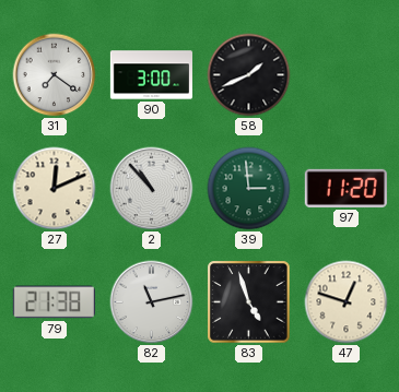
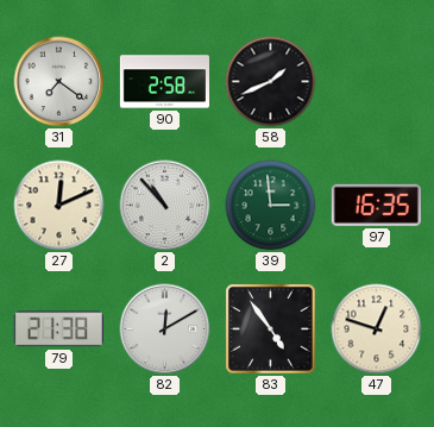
90: 3:00 -> 2:58
97: 11:20 -> 16:35
82: 11:13 -> 12:10
83: 4:57 -> 4:54
